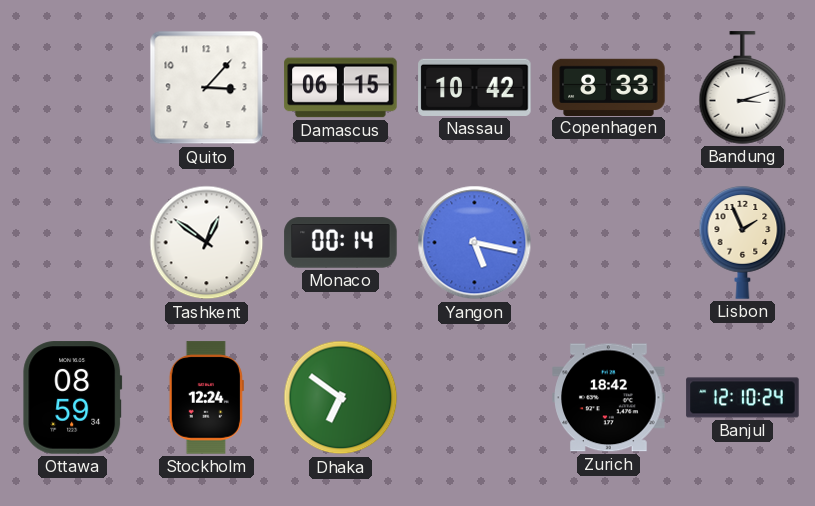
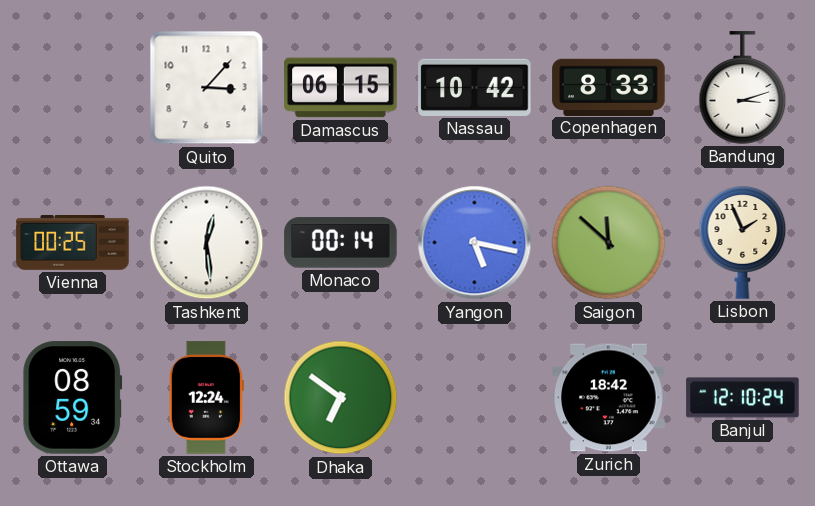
Vienna: none -> 00:25
Tashkent: 12:51 -> 12:29
Saigon: none -> 11:52
